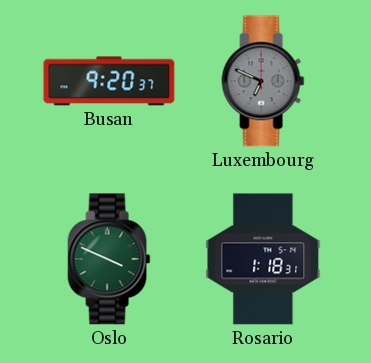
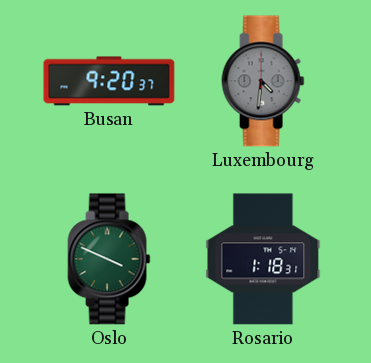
Luxembourg: 6:49 -> 4:31
